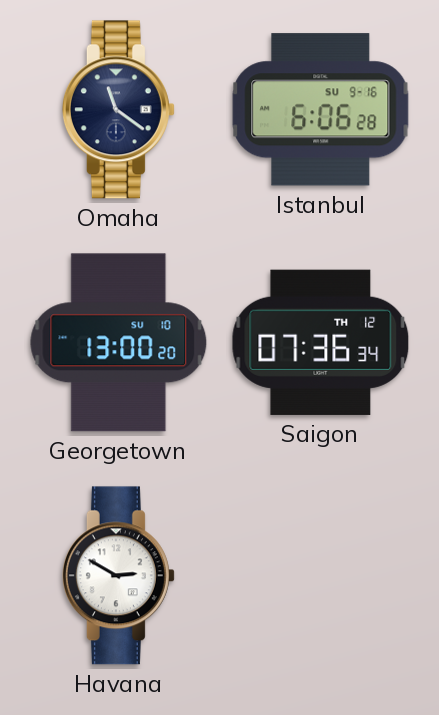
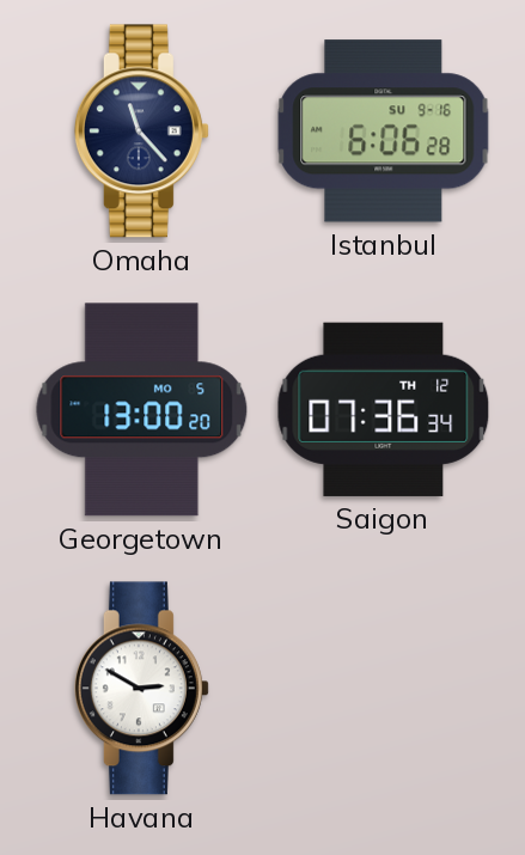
Omaha: 11:21 -> 11:23
Georgetown date: SU 10 -> MO 5
